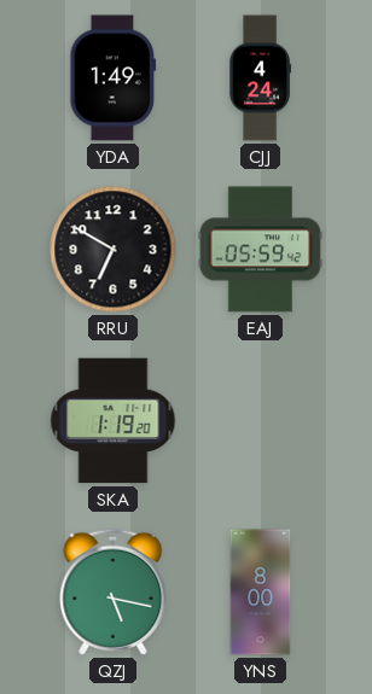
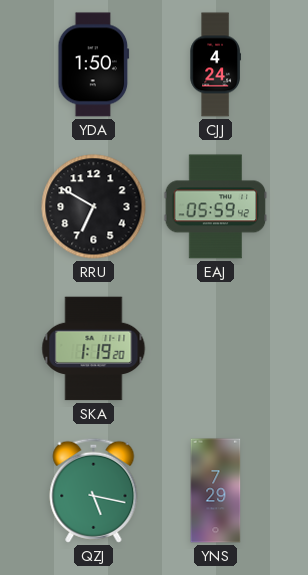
YDA: 1:49 -> 1:50
YNS: 8:00 -> 7:29
